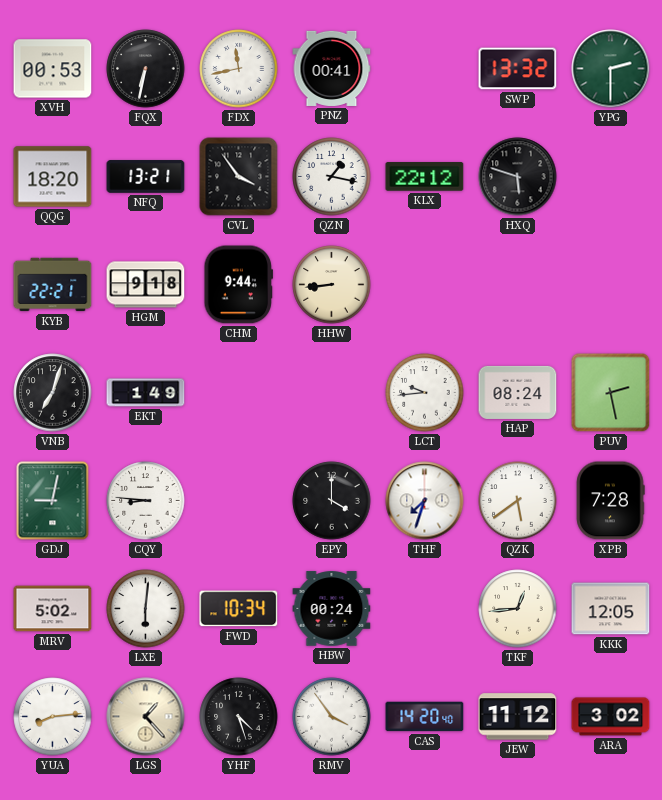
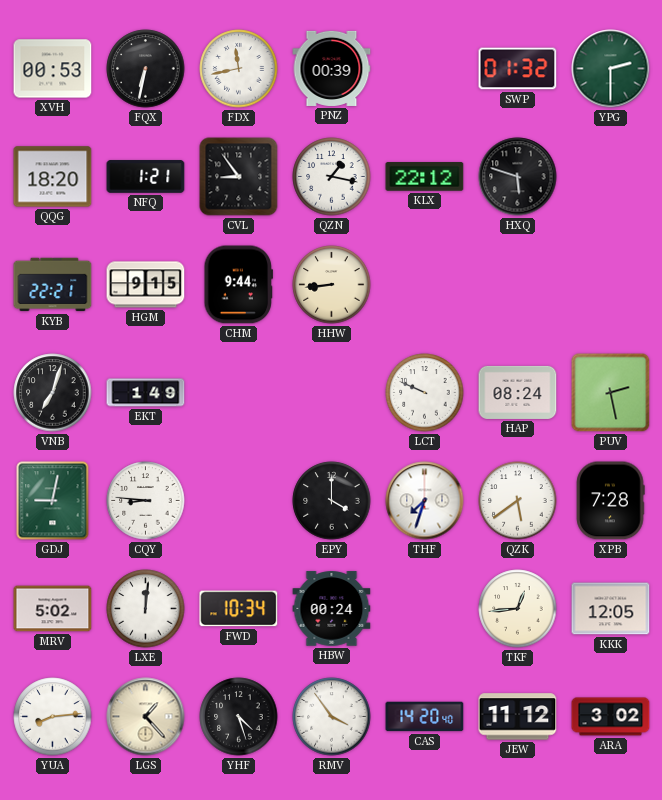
PNZ: 00:41 -> 00:39
SWP: 13:32 -> 01:32
NFQ: 13:21 -> 1:21
CVL: 3:54 -> 8:54
HGM: 9:18 -> 9:15
LCT: 9:44 -> 9:49
LXE: 6:01 -> 12:01
